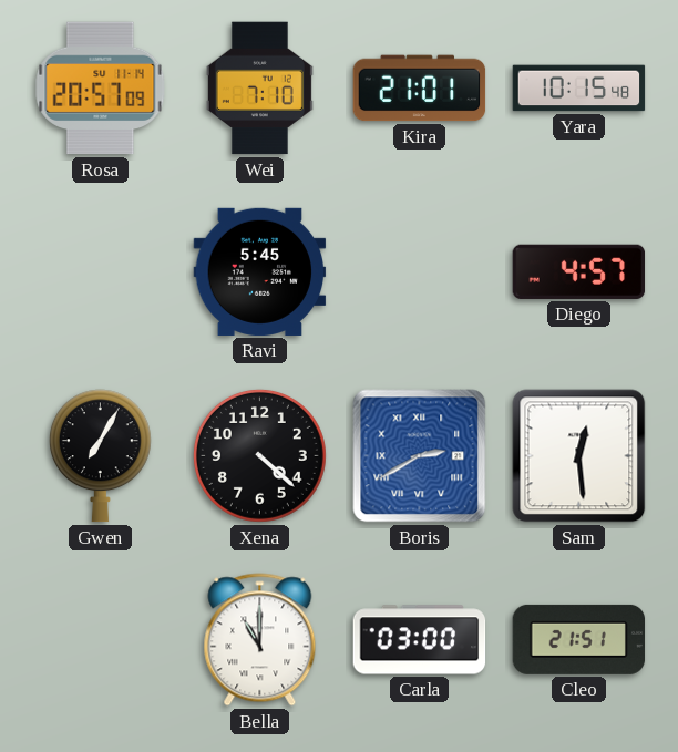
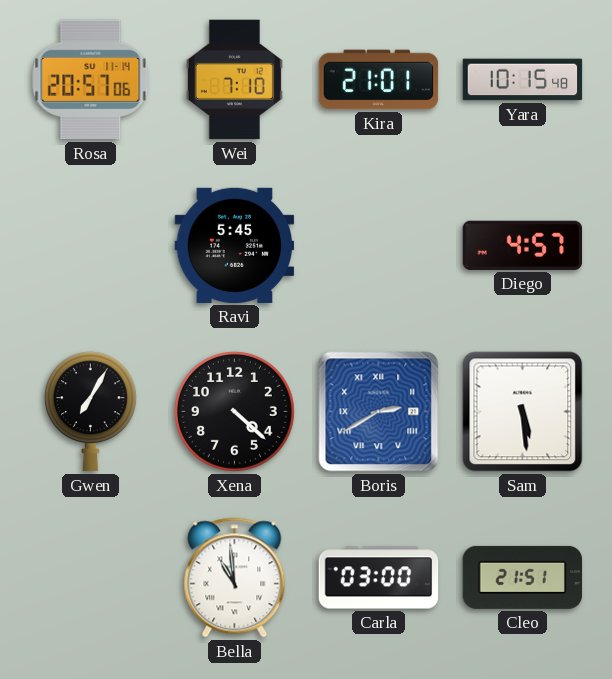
Rosa: 20:57:09 -> 20:57:06
Sam: 12:29 -> 5:29
Bella: 11:00 -> 10:59
